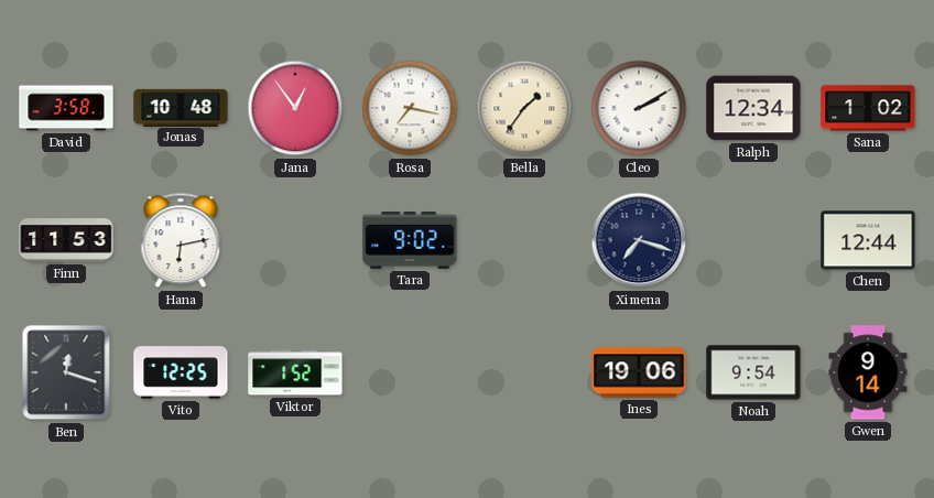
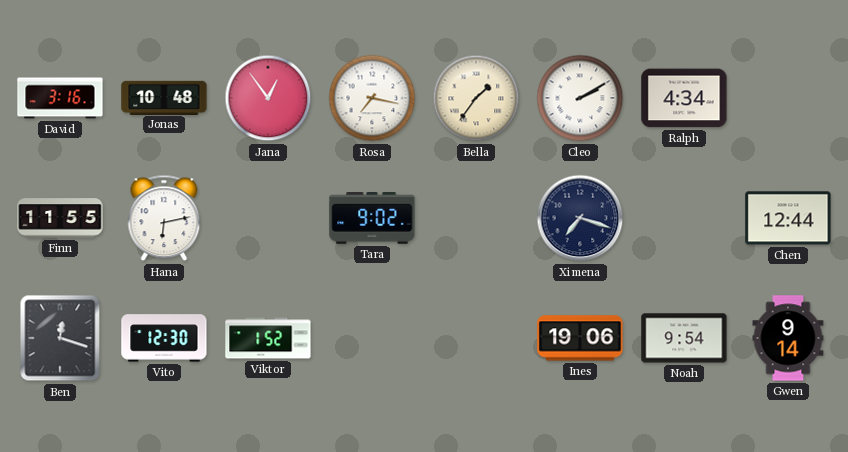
David: 3:58 -> 3:16
Ralph: 12:34 -> 4:34
Sana: 1:02 -> none
Finn: 11:53 -> 11:55
Vito: 12:25 -> 12:30
